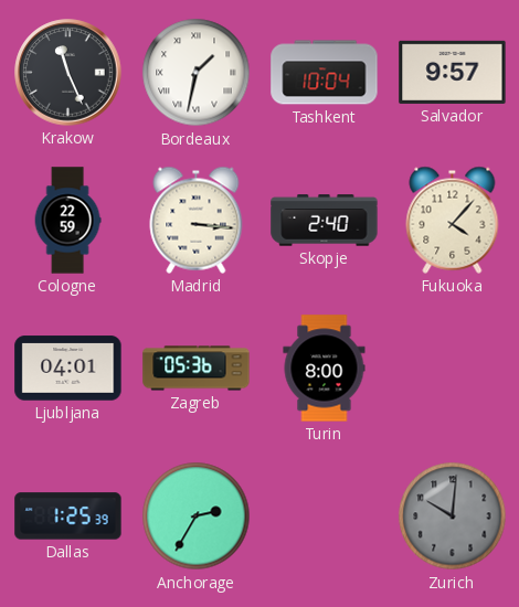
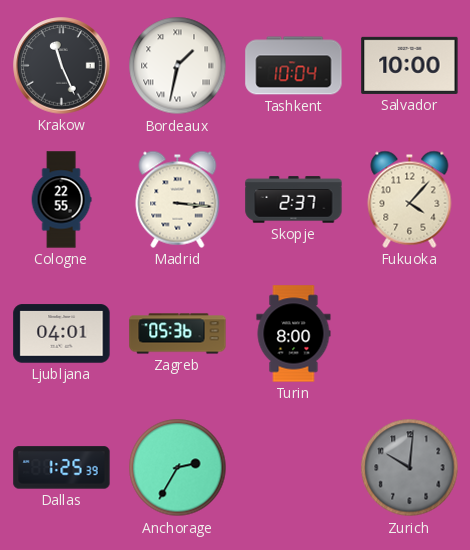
Salvador: 9:57 -> 10:00
Cologne: 22:59 -> 22:55
Skopje: 2:40 -> 2:37
